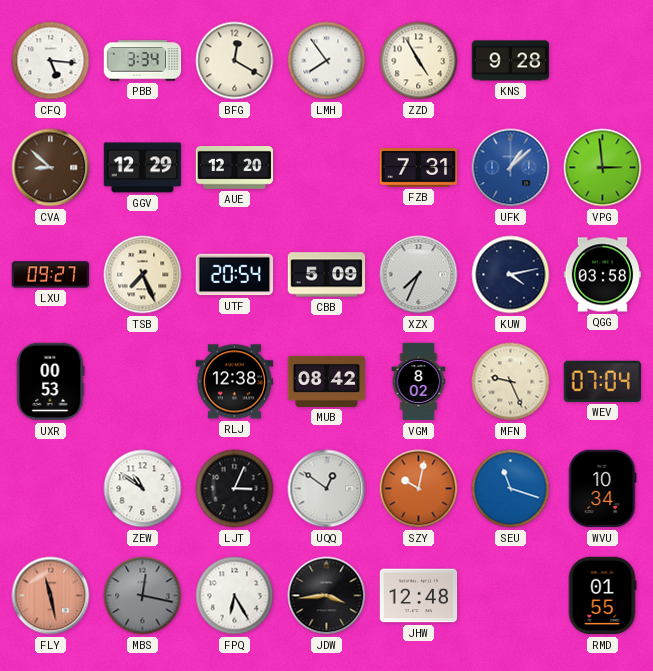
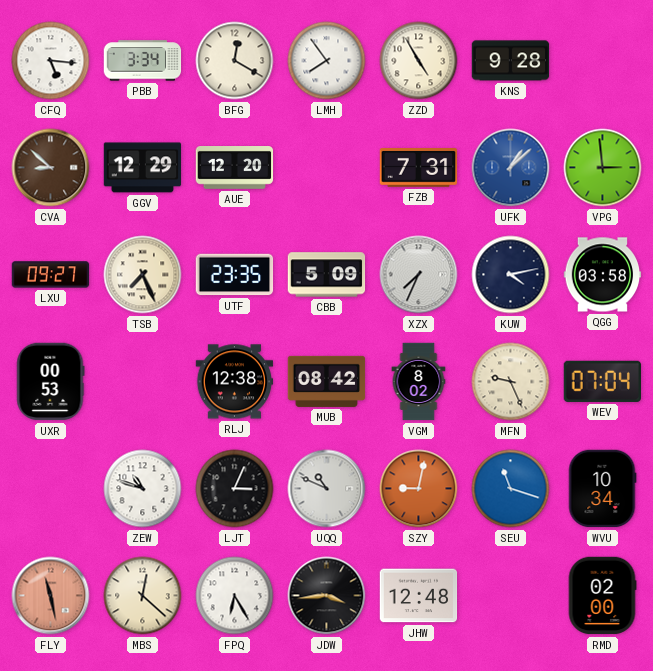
UTF: 20:54 -> 23:35
ZEW: 10:51 -> 10:48
UQQ: 12:51 -> 10:49
SZY: 10:02 -> 9:02
MBS: 12:17 -> 12:22
MBS dial: grey -> cream
RMD: 01:55 -> 02:00
